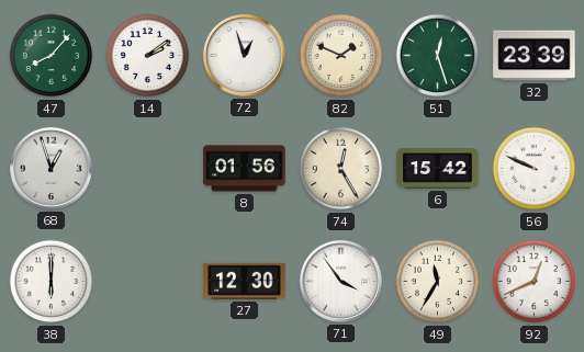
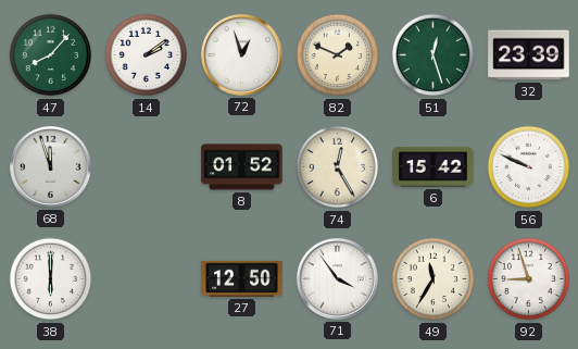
68: 12:57 -> 11:57
8: 01:56 -> 01:52
27: 12:30 -> 12:50
92: 12:41 -> 8:57
